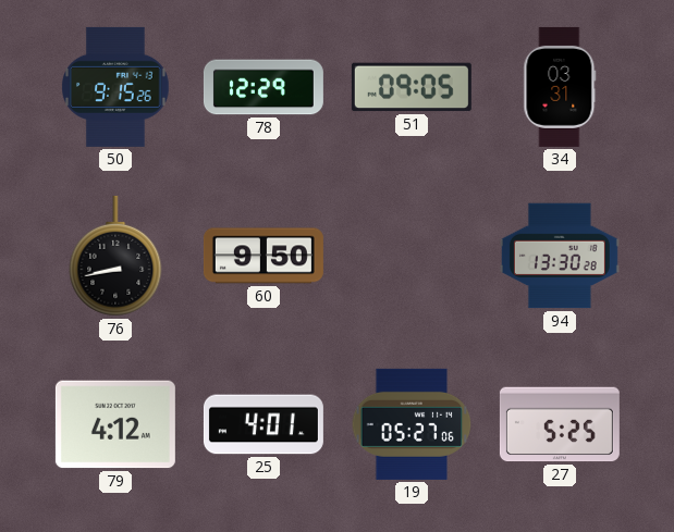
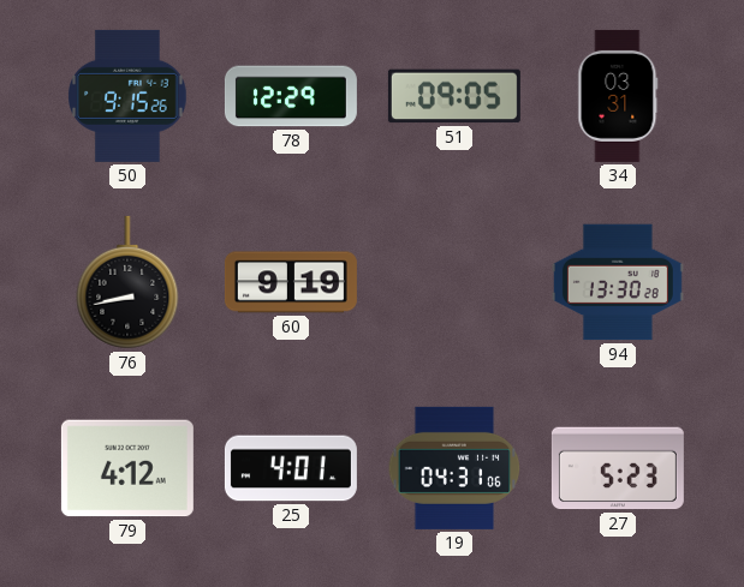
60: 9:50 -> 9:19
19: 05:27 -> 04:31
27: 5:25 -> 5:23
